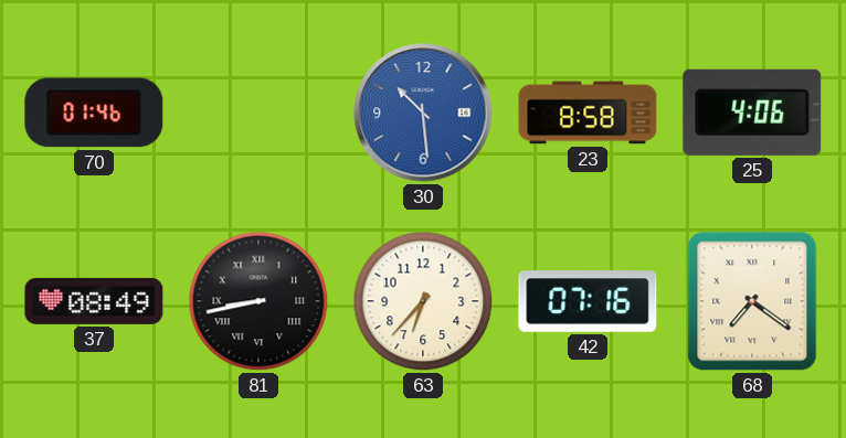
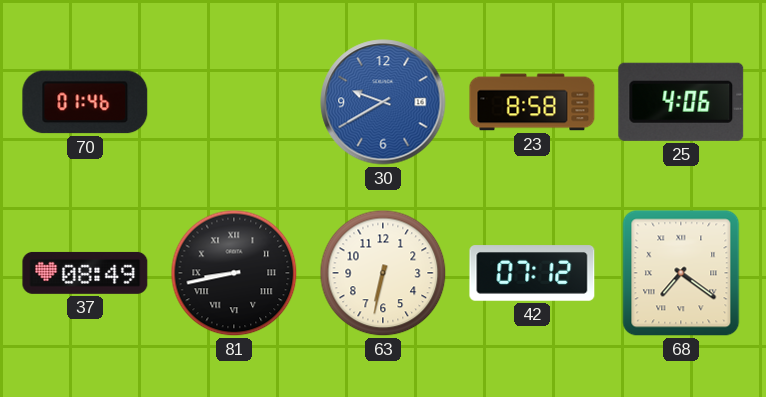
30: 10:29 -> 9:40
63: 6:37 -> 6:32
42: 07:16 -> 07:12
